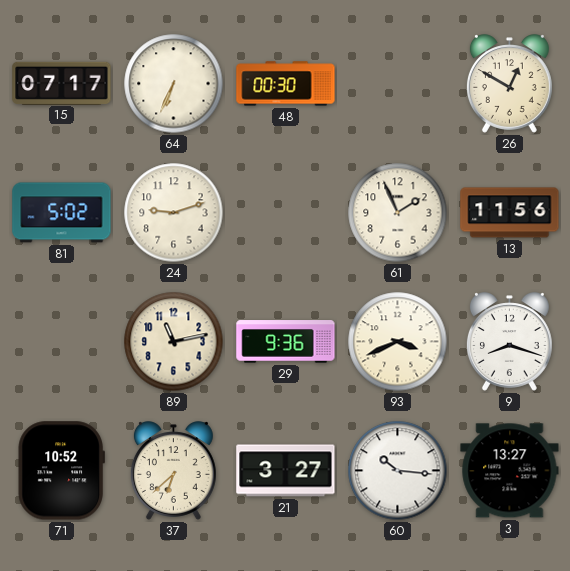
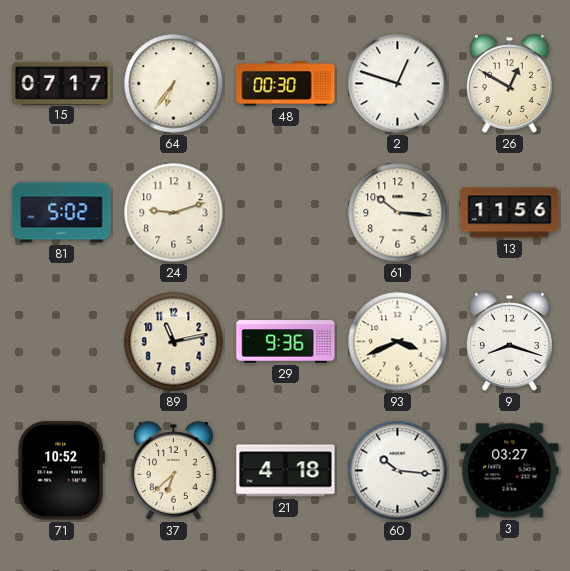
64: 6:34 -> 6:36
2: none -> 12:48
61: 1:56 -> 10:16
21: 3:27 -> 4:18
3: 13:27 -> 03:27
